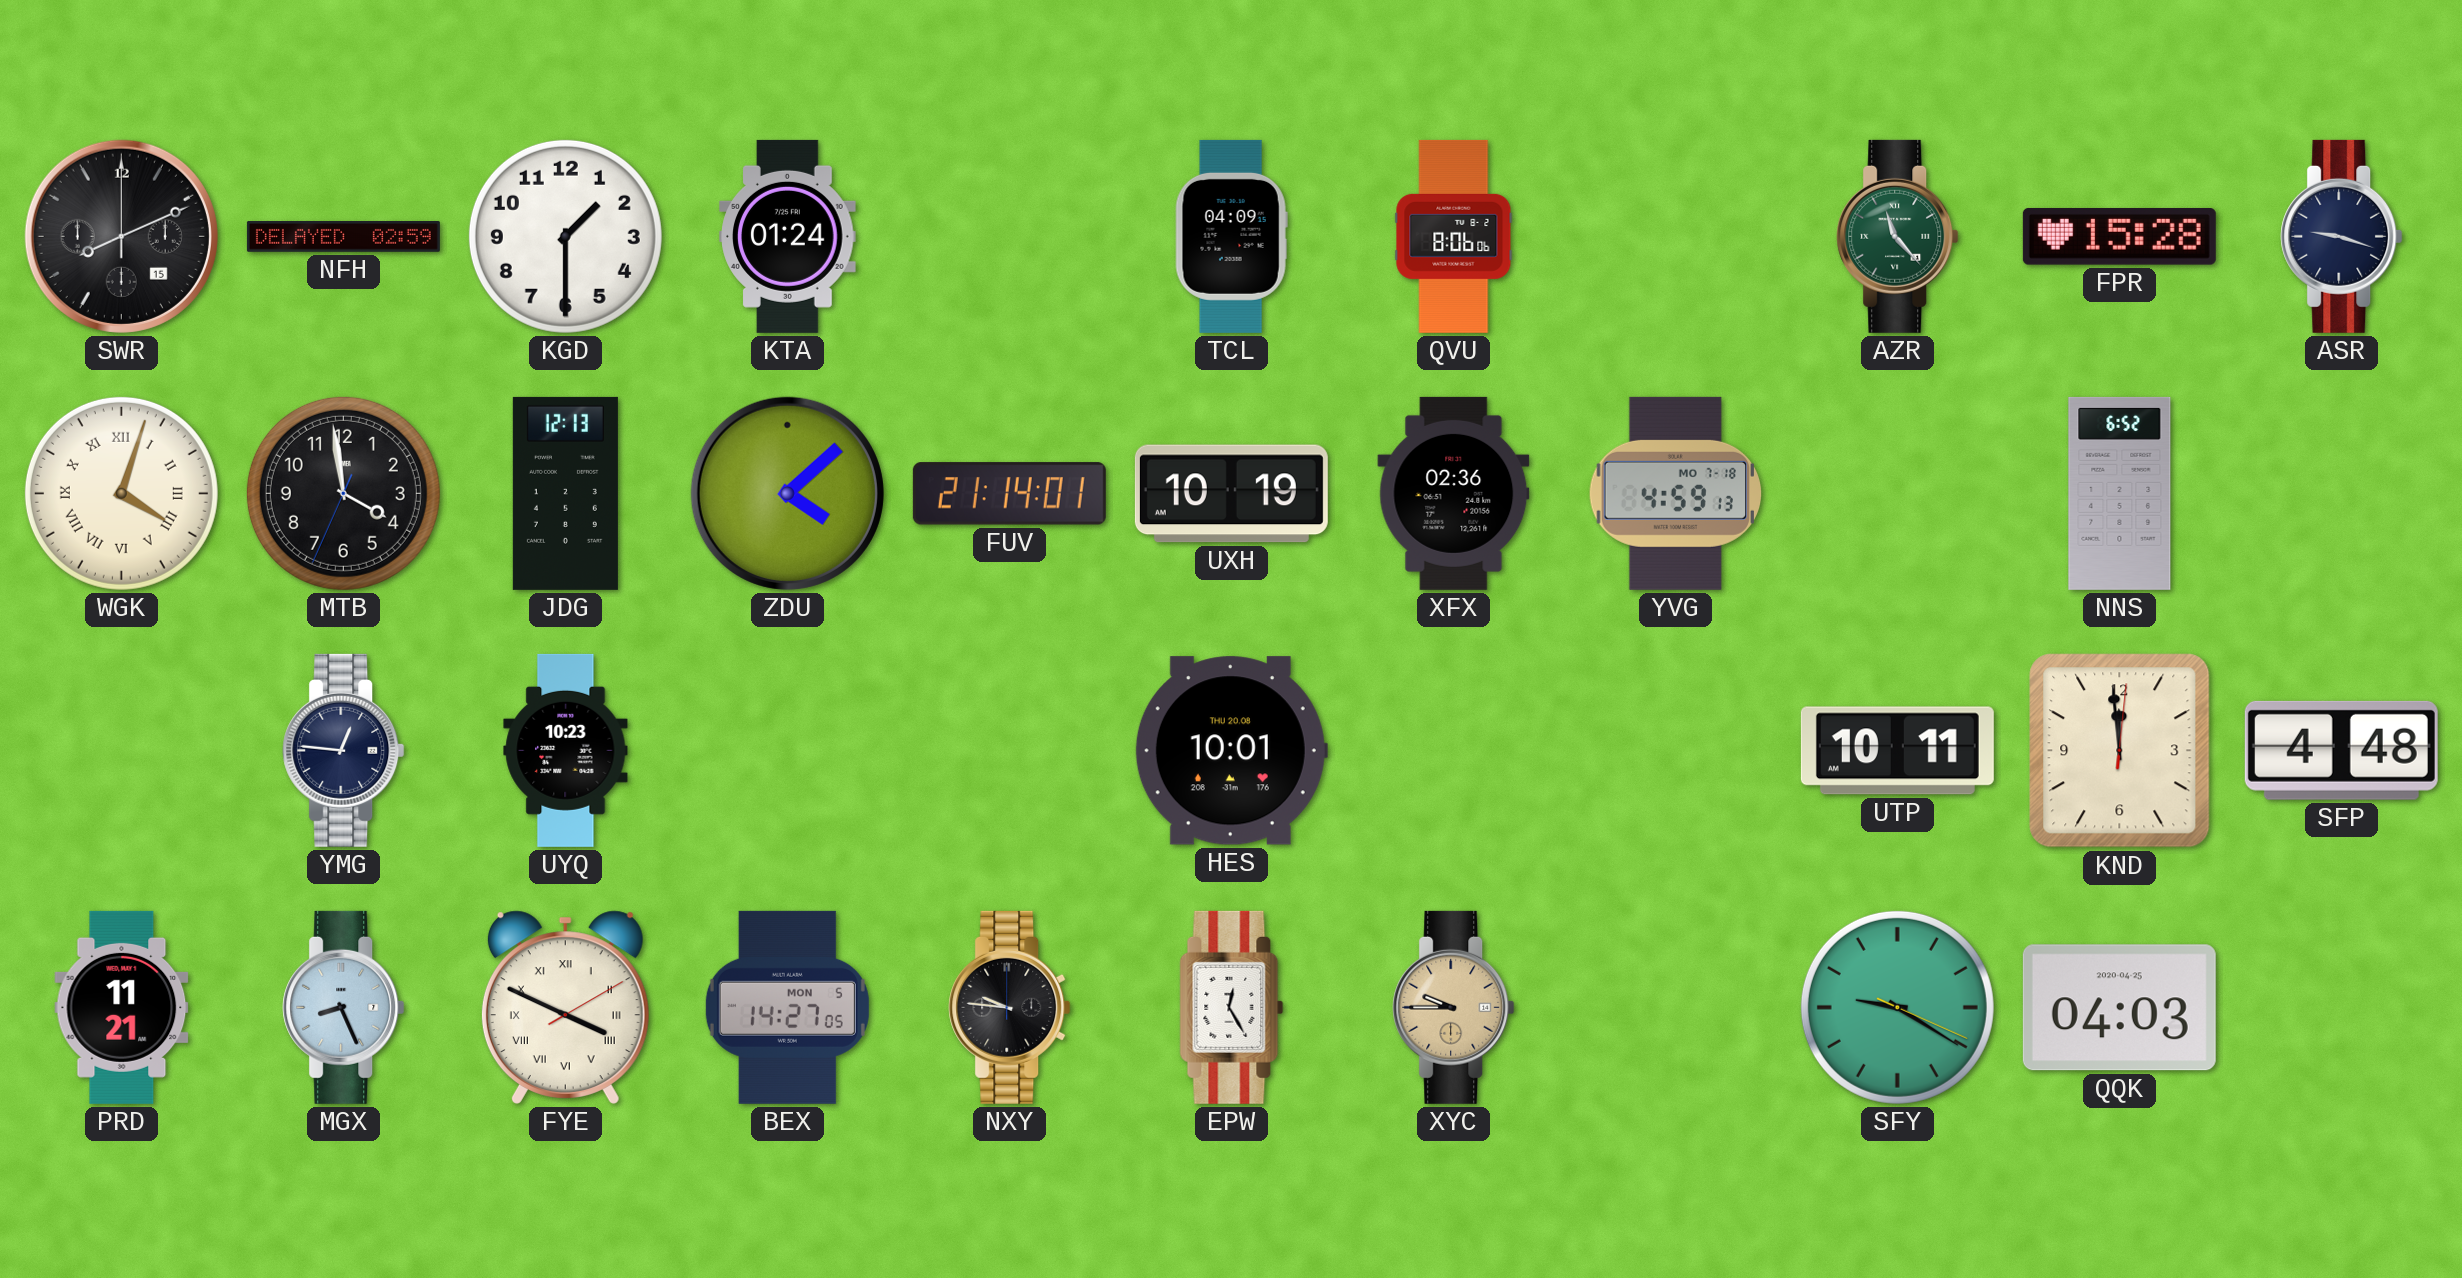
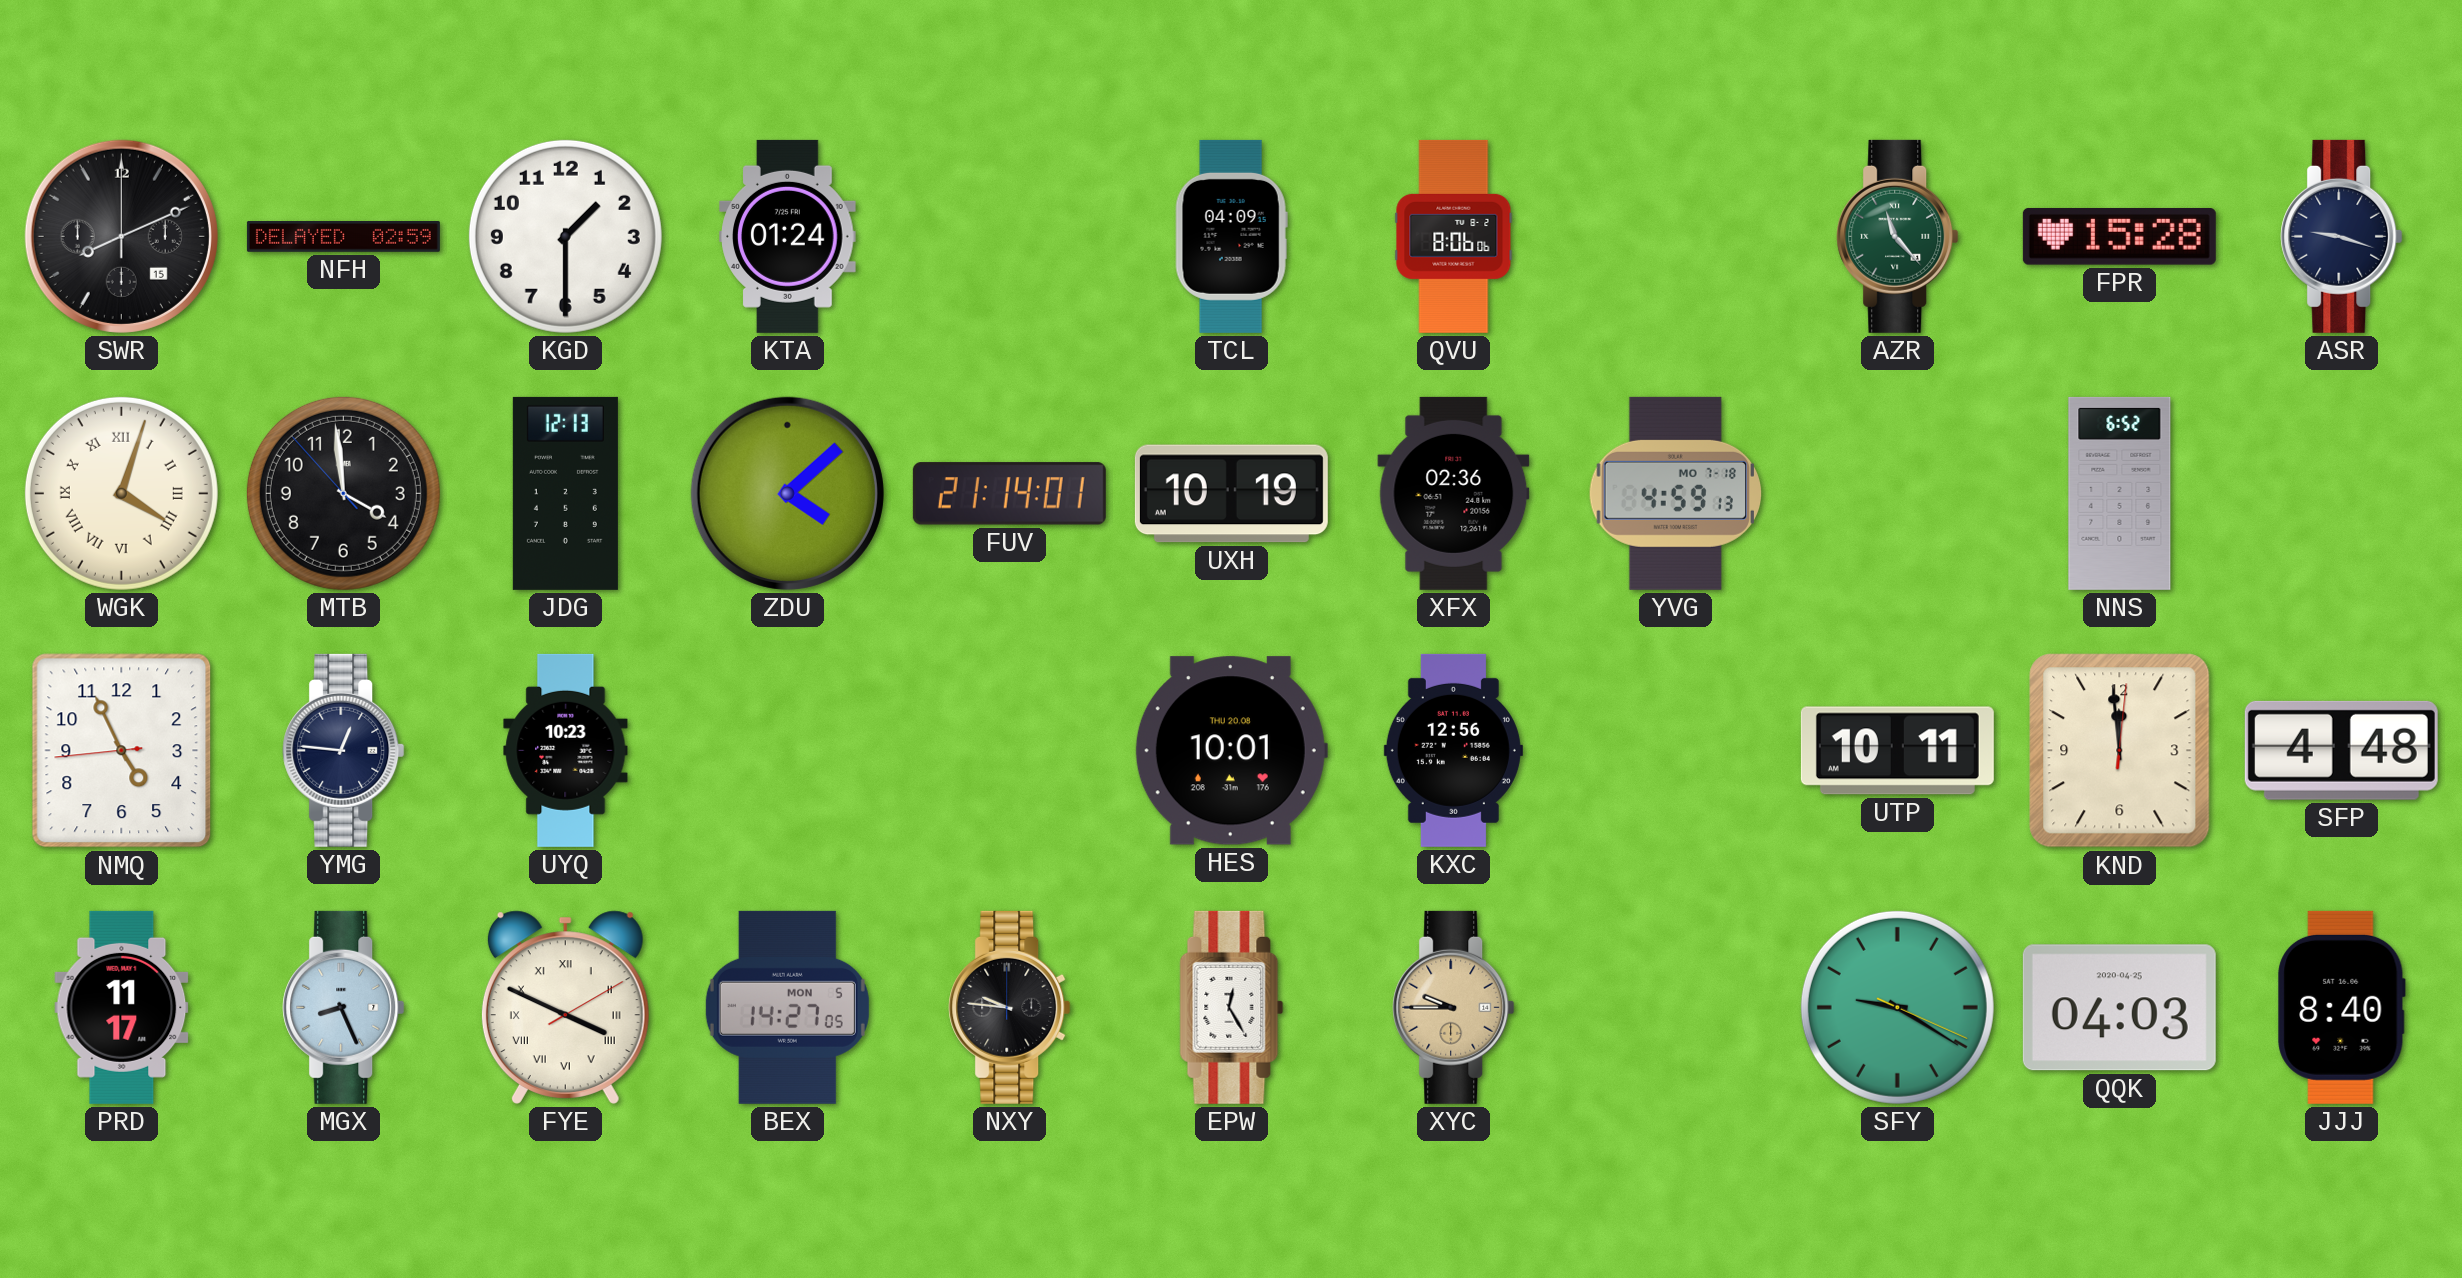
MTB: 3:58:34 -> 3:58:53
NMQ: none -> 4:55
KXC: none -> 12:56
PRD: 11:21 -> 11:17
JJJ: none -> 8:40
